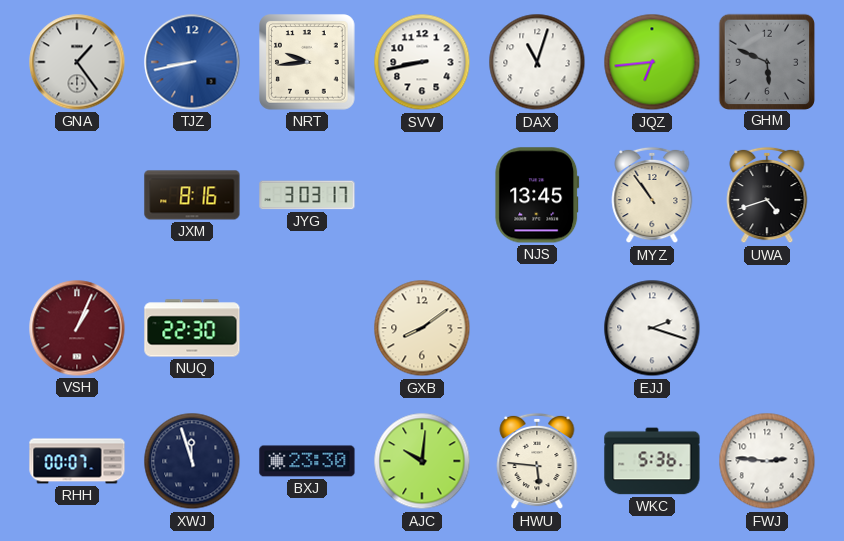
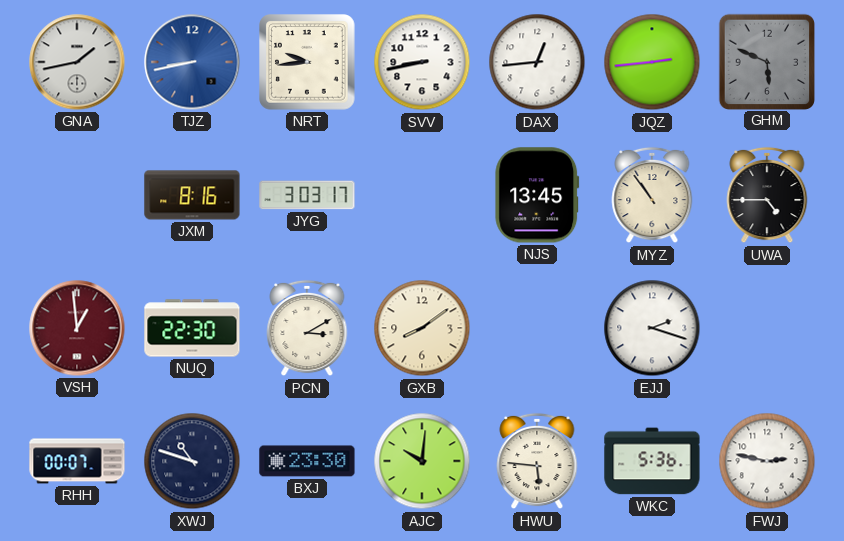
GNA: 1:24 -> 1:43
DAX: 11:03 -> 12:44
JQZ: 6:44 -> 2:44
UWA: 4:42 -> 4:45
VSH: 1:04 -> 12:59
PCN: none -> 3:10
XWJ: 11:57 -> 10:48
FWJ: 2:46 -> 2:47
